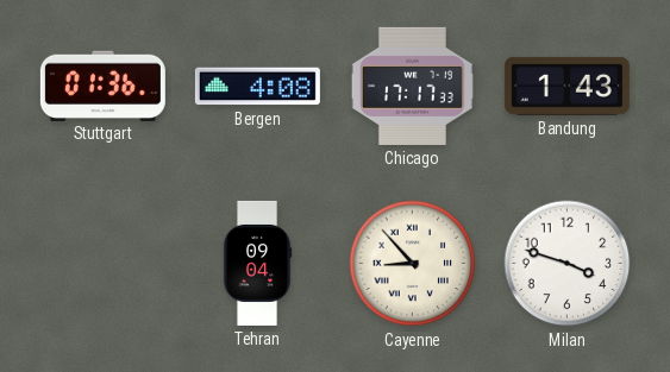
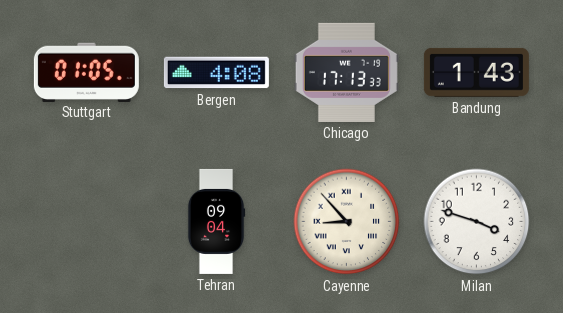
Stuttgart: 01:36 -> 01:05
Chicago: 17:17 -> 17:13
